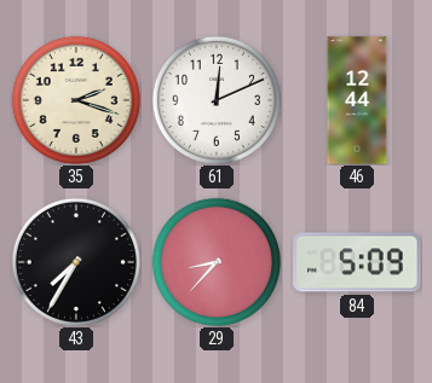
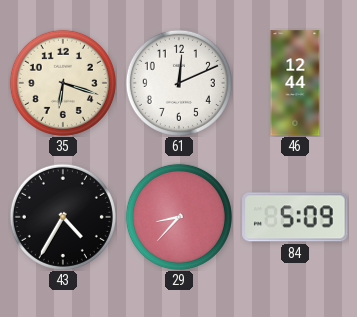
35: 2:18 -> 6:18
43: 7:35 -> 4:35
